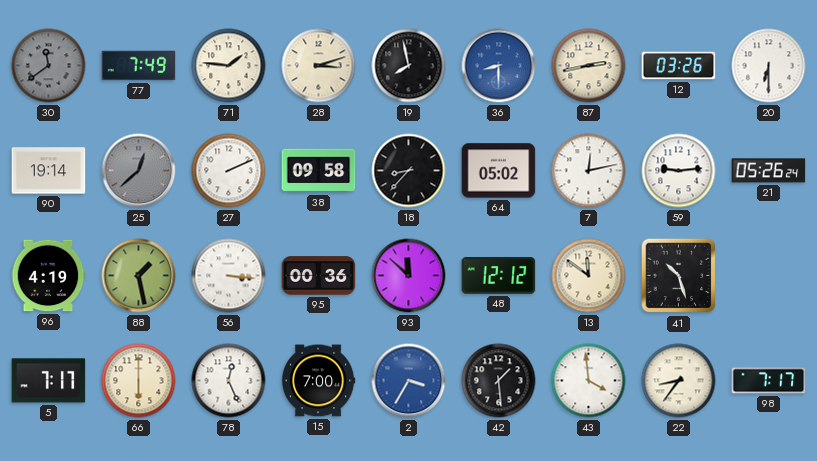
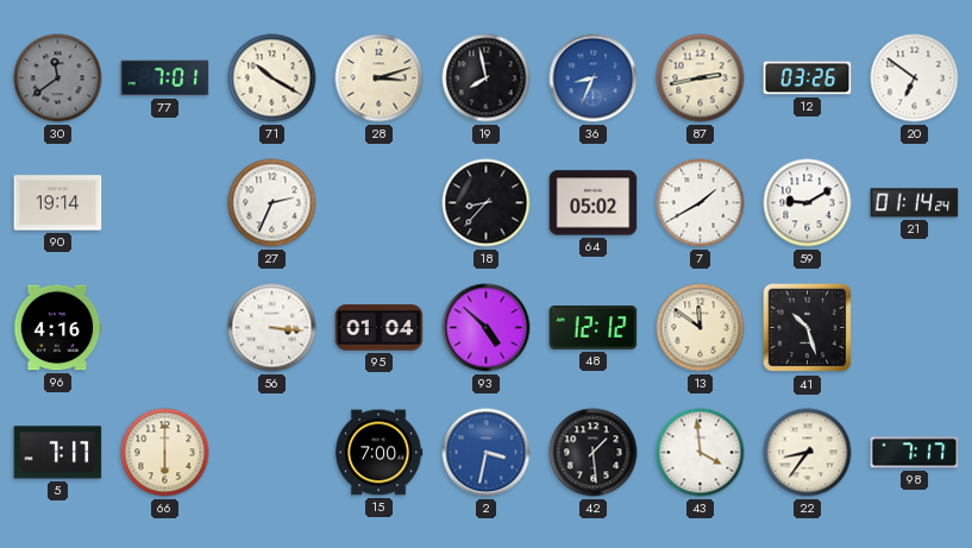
77: 7:49 -> 7:01
71: 1:46 -> 10:20
36: 8:30 -> 8:34
20: 6:30 -> 6:51
25: 12:38 -> none
27: 2:11 -> 2:34
38: 09:58 -> none
7: 12:13 -> 1:40
59: 9:14 -> 9:10
21: 05:26 -> 01:14
96: 4:19 -> 4:16
88: 1:28 -> none
95: 00:36 -> 01:04
93: 11:52 -> 4:52
78: 12:26 -> none
2: 3:35 -> 3:32
